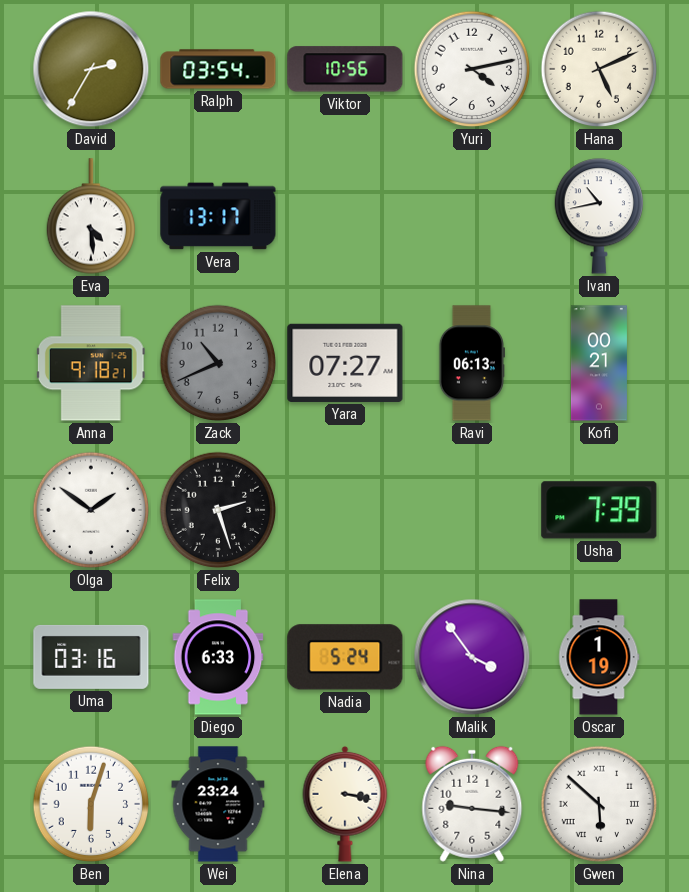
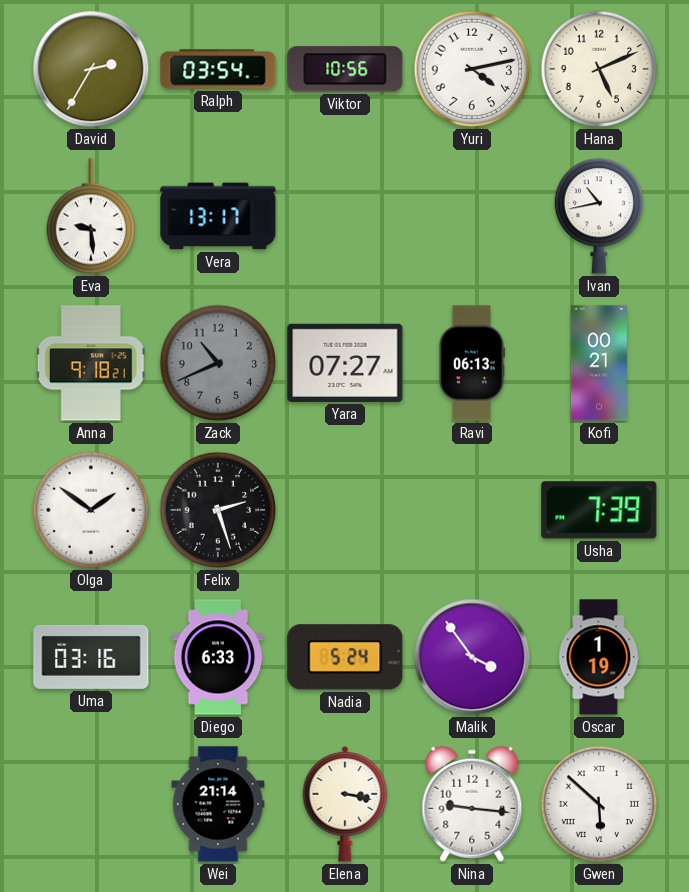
Eva: 4:29 -> 9:29
Ben: 6:03 -> none
Wei: 23:24 -> 21:14
